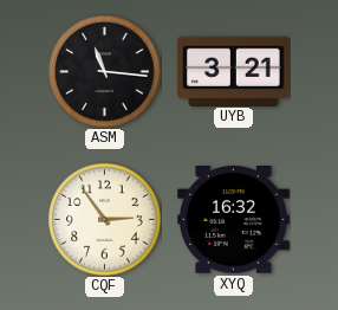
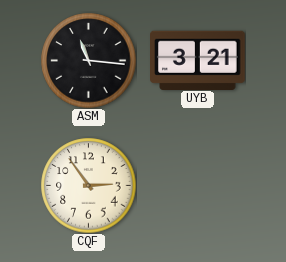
XYQ: 16:32 -> none
